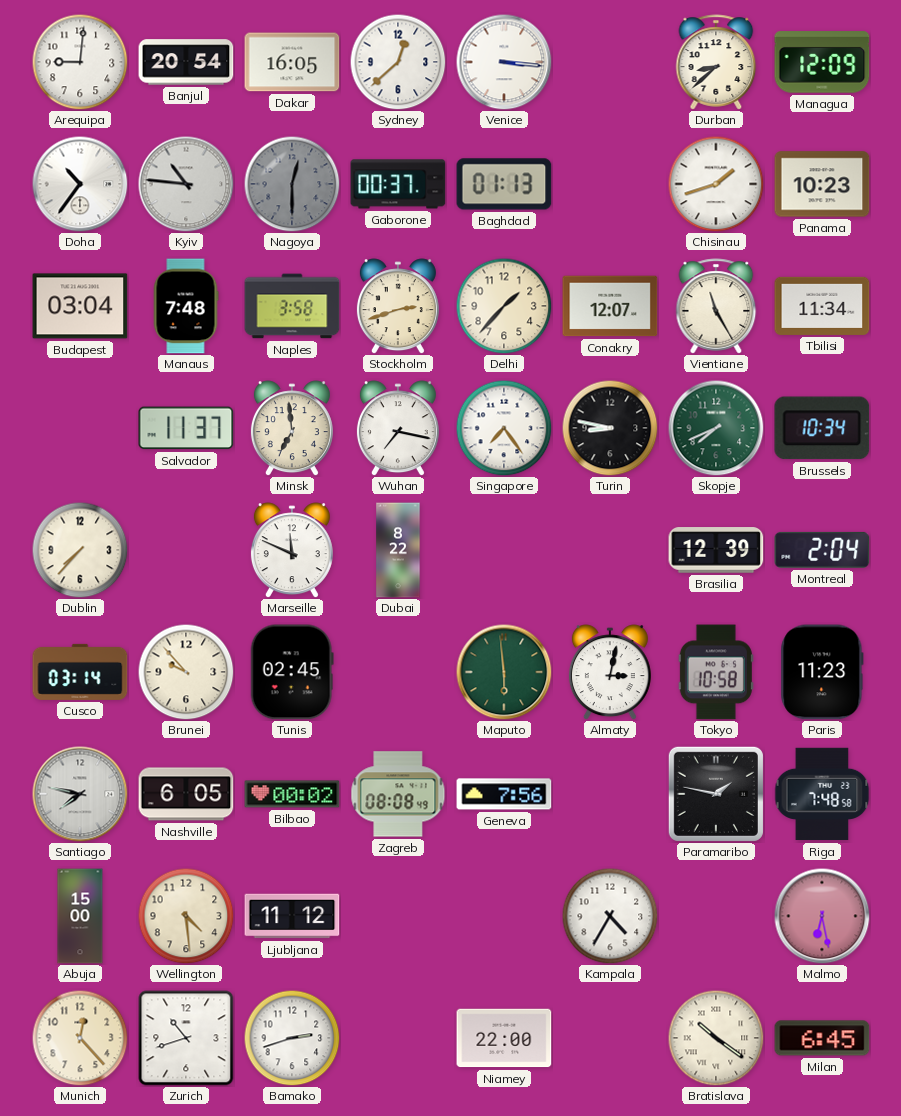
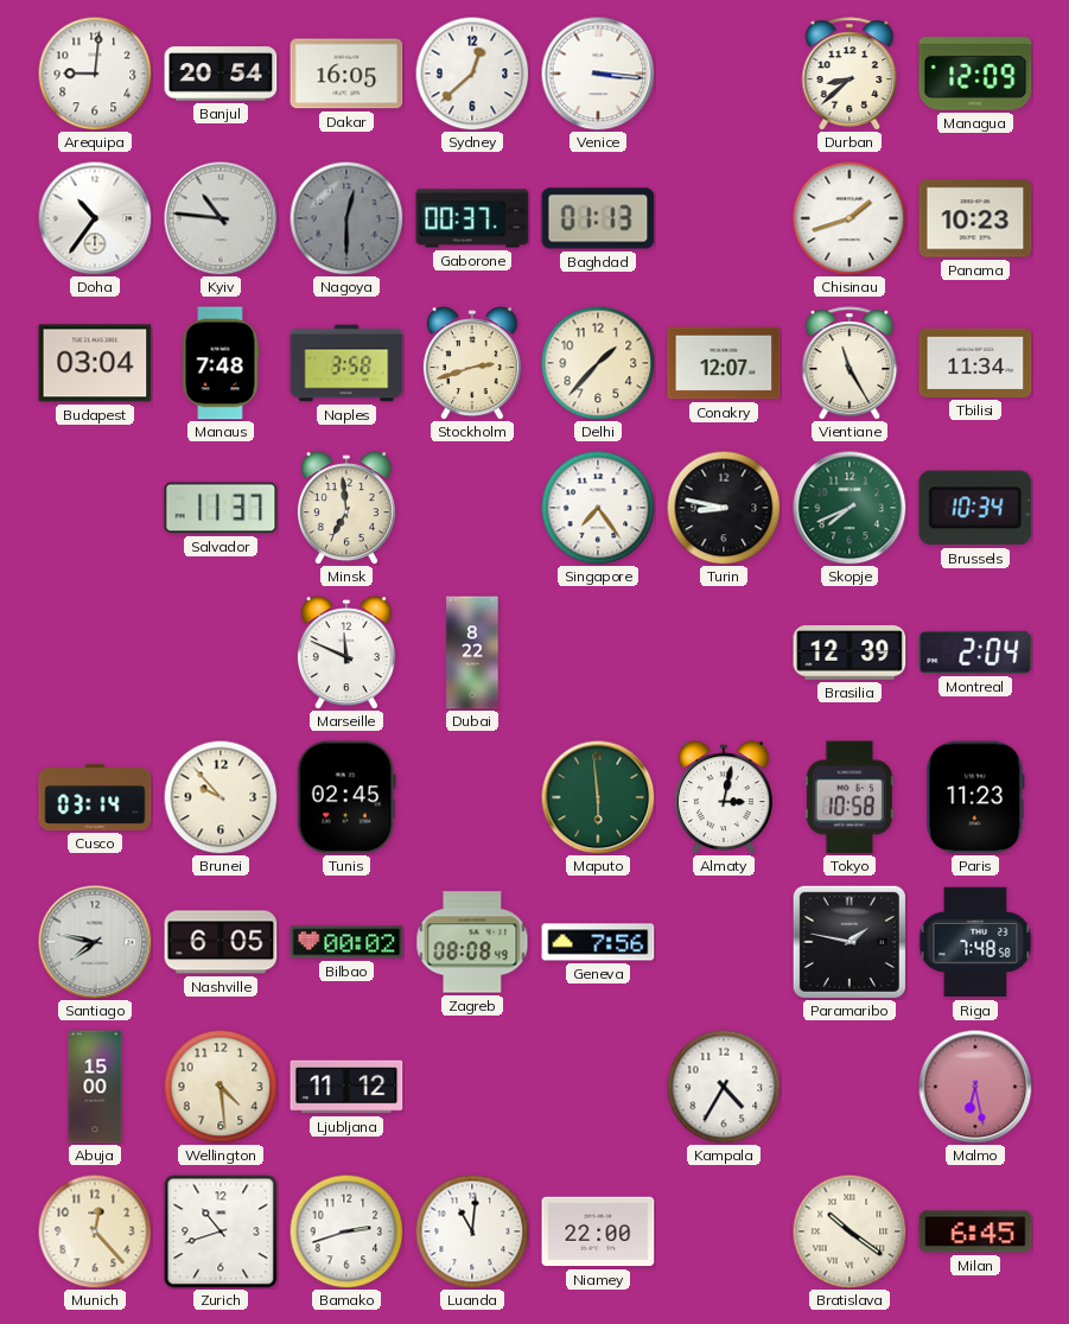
Wuhan: 7:17 -> none
Dublin: 7:37 -> none
Luanda: none -> 11:01
